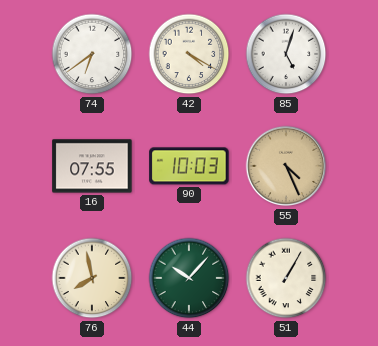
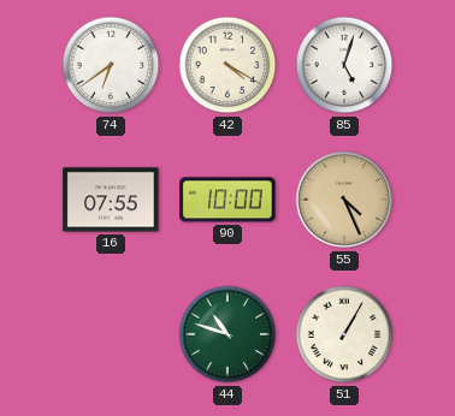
90: 10:03 -> 10:00
76: 7:58 -> none
44: 10:07 -> 10:48
